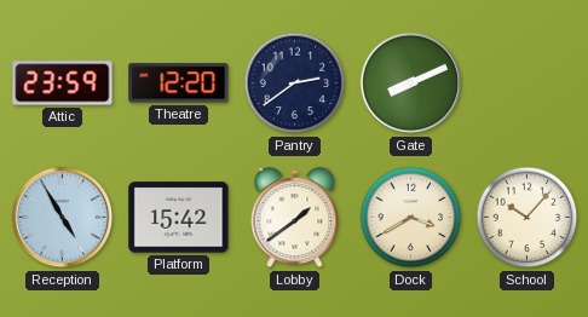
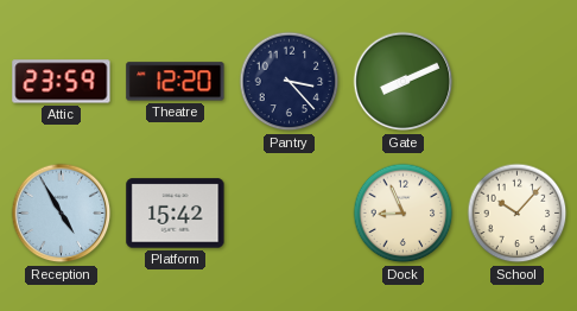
Pantry: 2:39 -> 3:23
Lobby: 1:39 -> none
Dock: 3:40 -> 8:56
